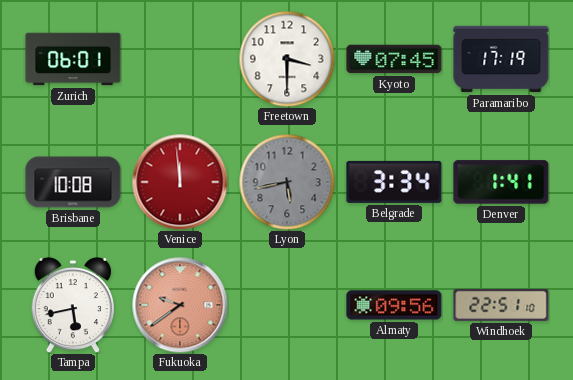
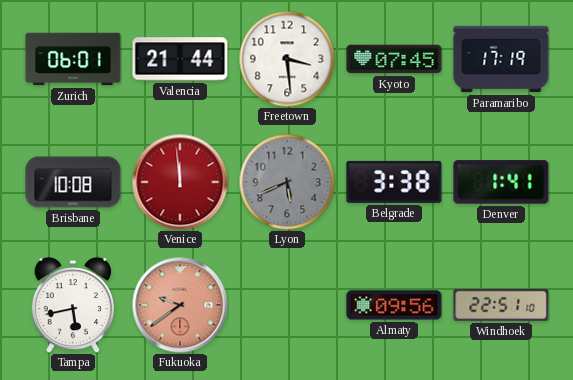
Valencia: none -> 21:44
Freetown: 3:30 -> 3:29
Lyon: 5:43 -> 5:41
Belgrade: 3:34 -> 3:38
